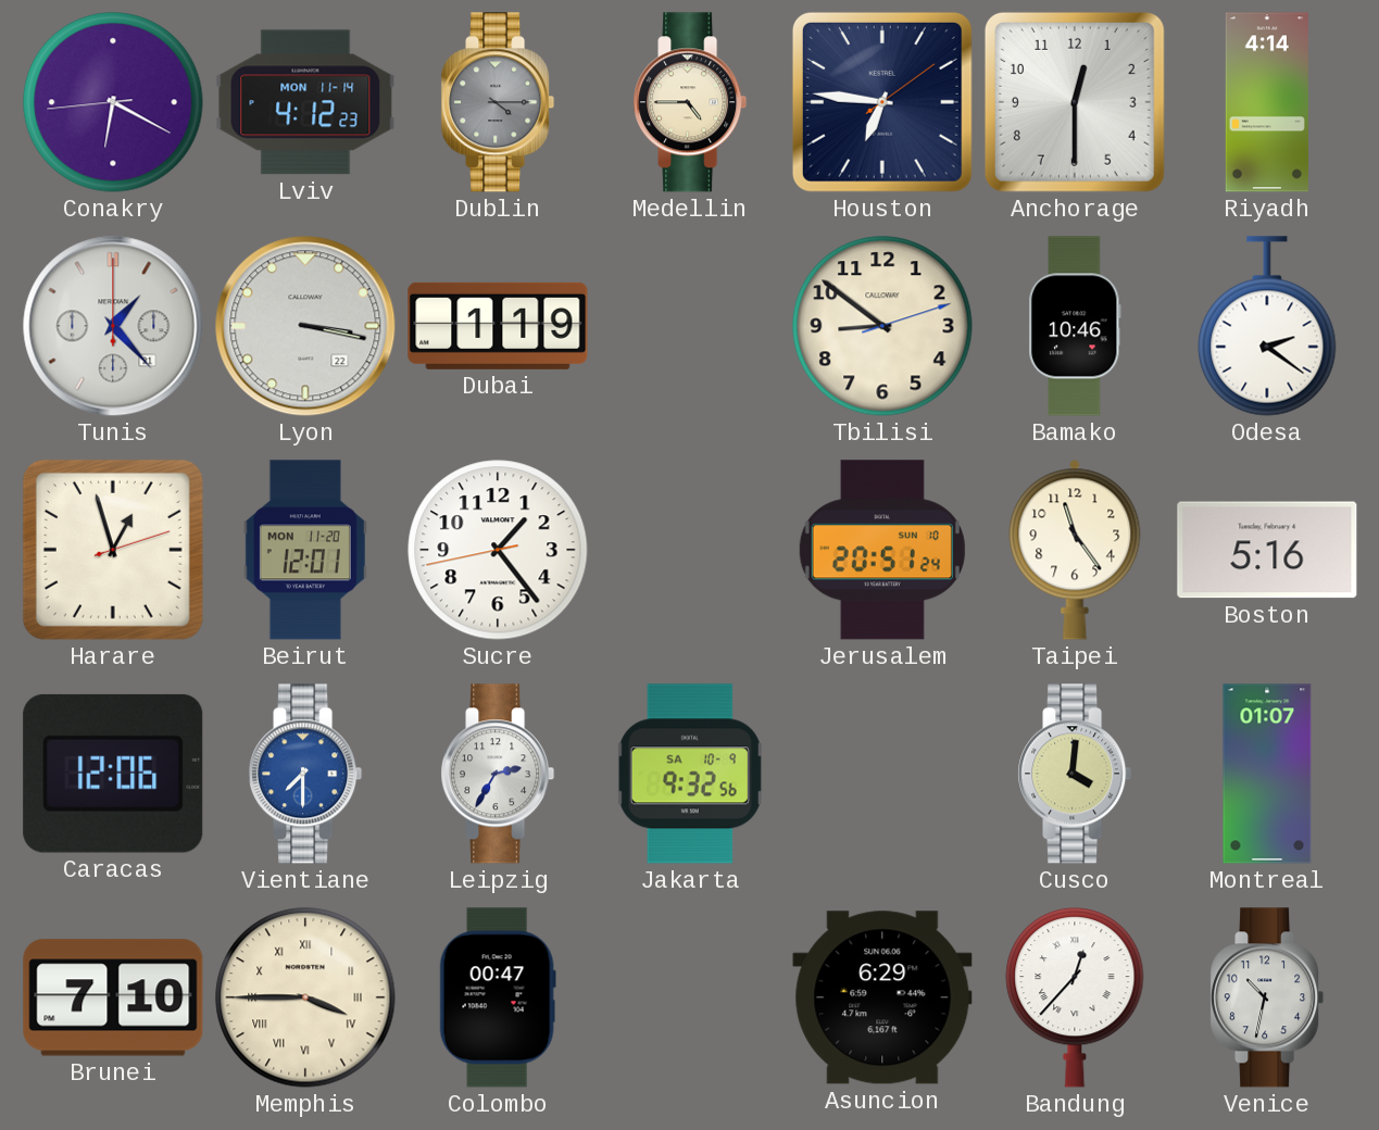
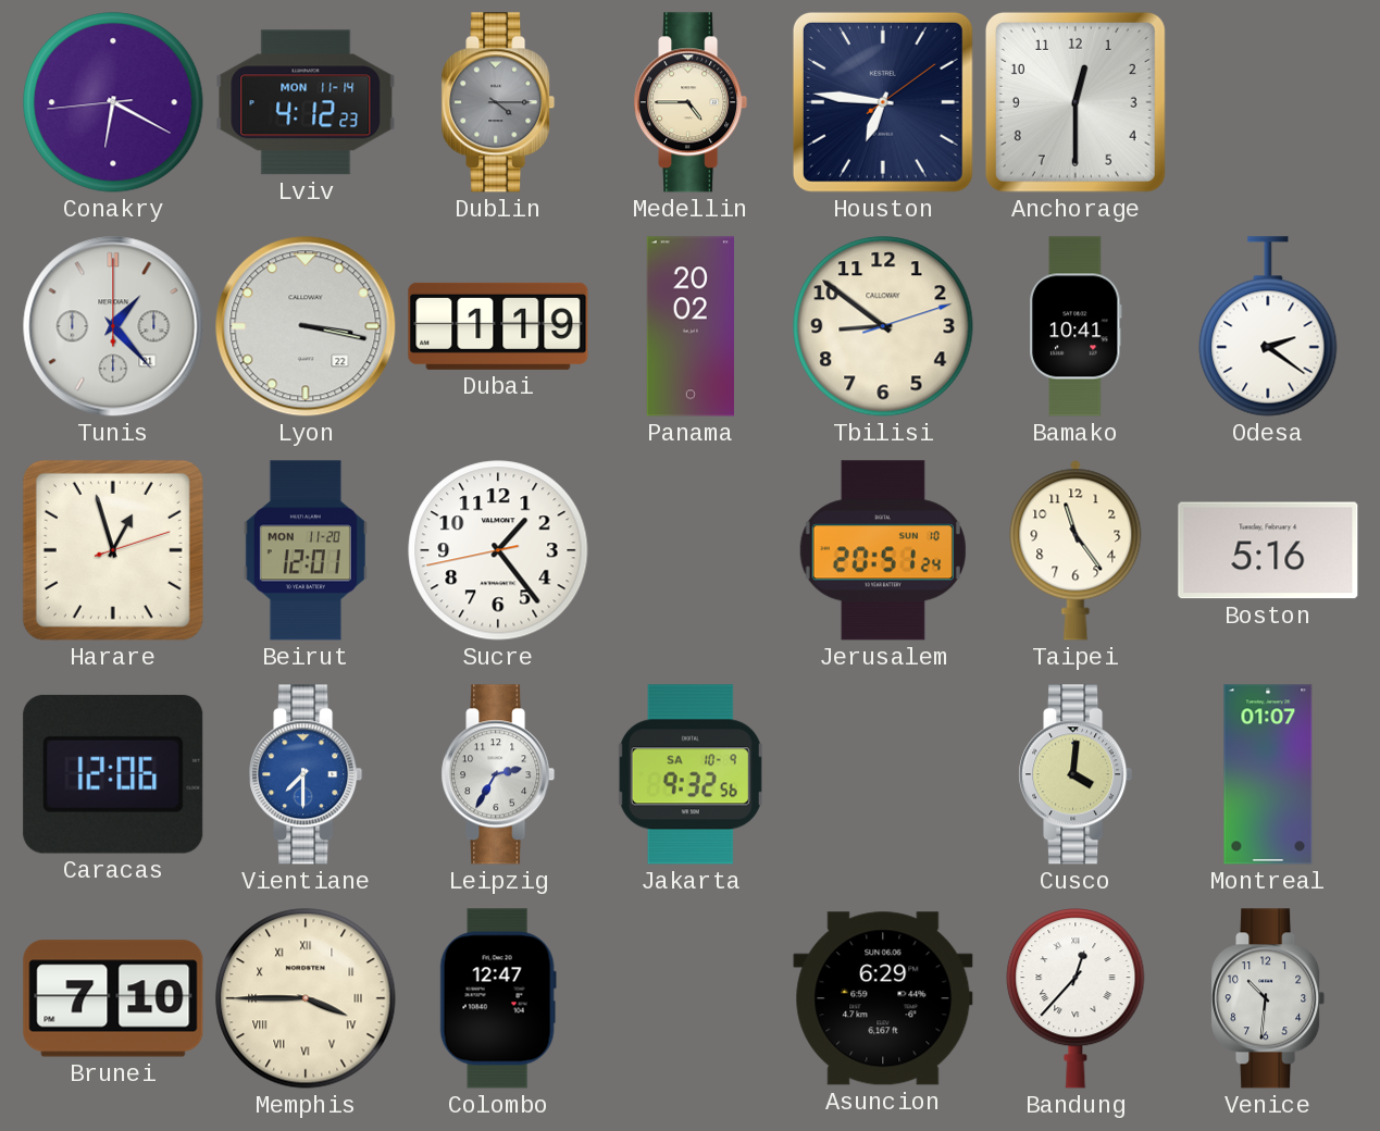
Riyadh: 4:14 -> none
Panama: none -> 20:02
Bamako: 10:46 -> 10:41
Colombo: 00:47 -> 12:47
Venice: 10:32 -> 10:31
